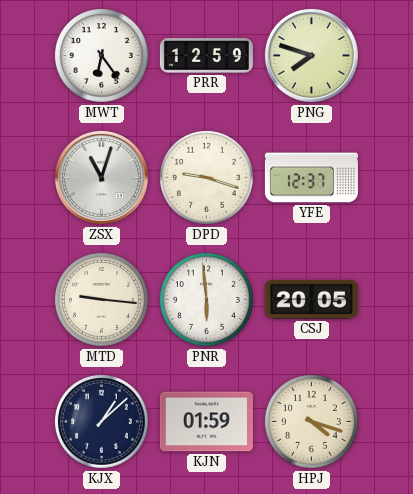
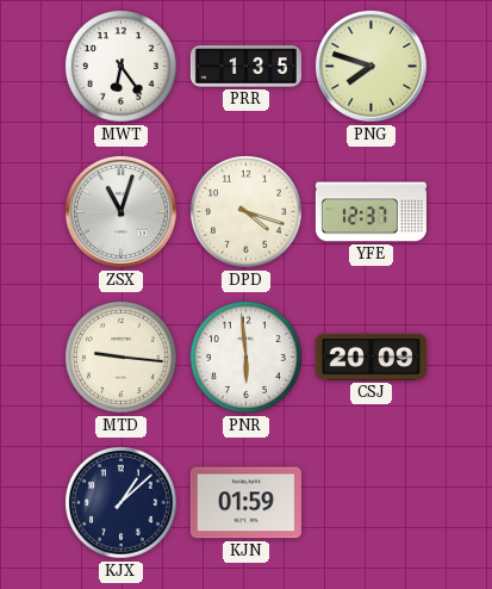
PRR: 12:59 -> 1:35
DPD: 9:18 -> 4:18
CSJ: 20:05 -> 20:09
HPJ: 4:18 -> none
